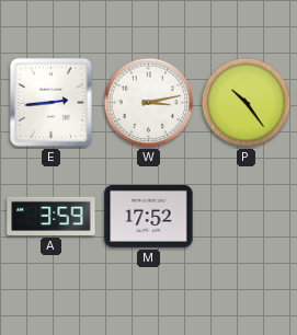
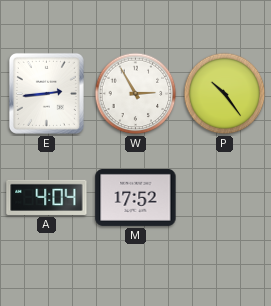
W: 3:13 -> 2:55
A: 3:59 -> 4:04
